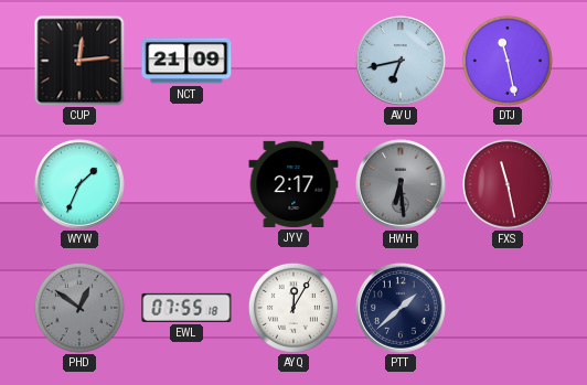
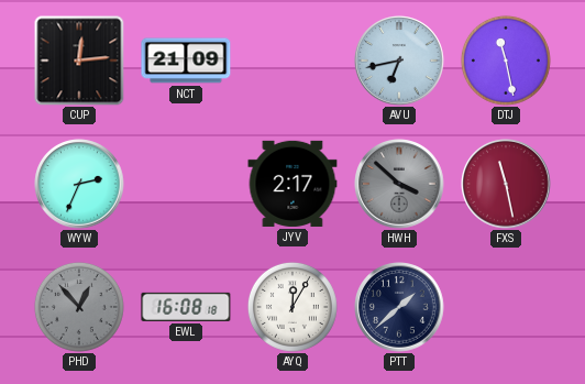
WYW: 1:34 -> 2:34
HWH: 6:29 -> 3:52
PHD: 12:51 -> 12:53
EWL: 07:55 -> 16:08
